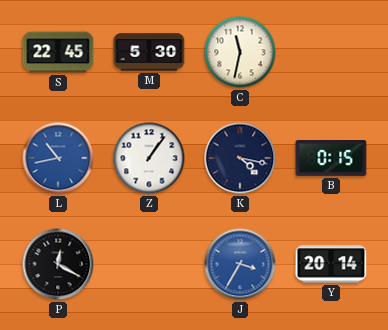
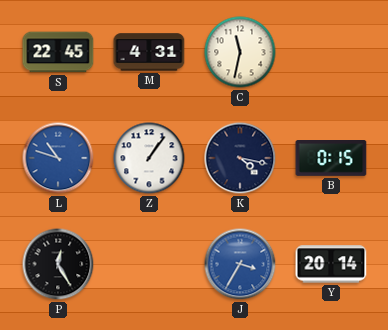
M: 5:30 -> 4:31
L: 10:43 -> 10:48
P: 12:20 -> 12:25
